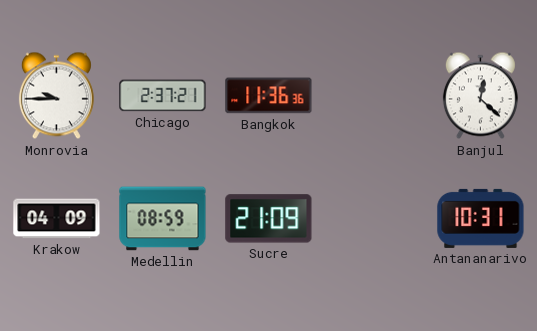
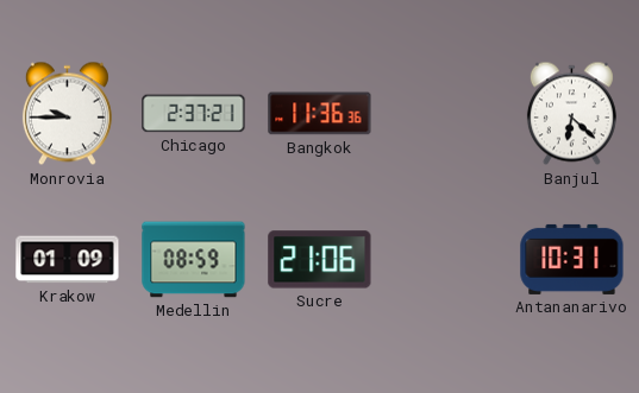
Banjul: 12:22 -> 6:22
Krakow: 04:09 -> 01:09
Sucre: 21:09 -> 21:06
